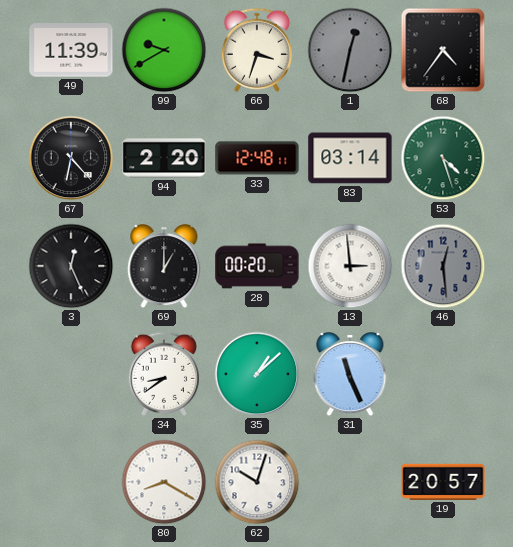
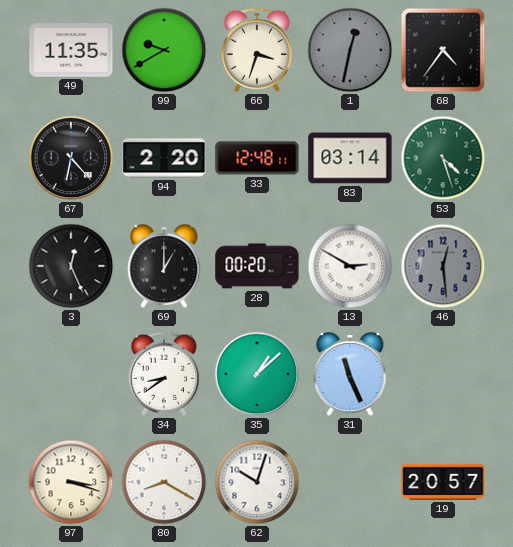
49: 11:39 -> 11:35
13: 2:59 -> 2:50
97: none -> 3:18
